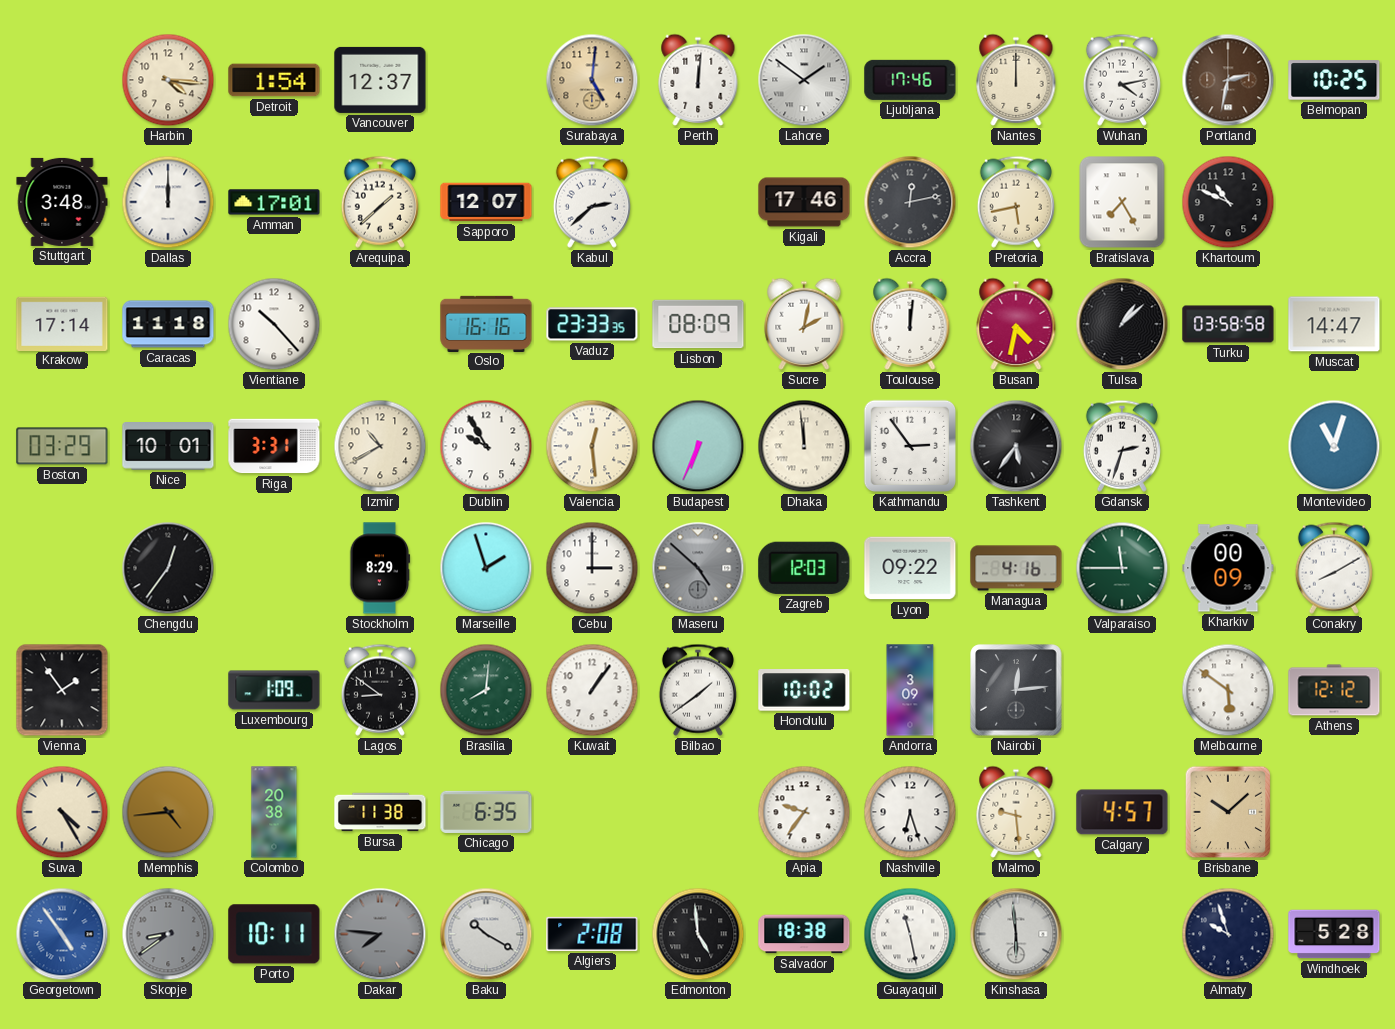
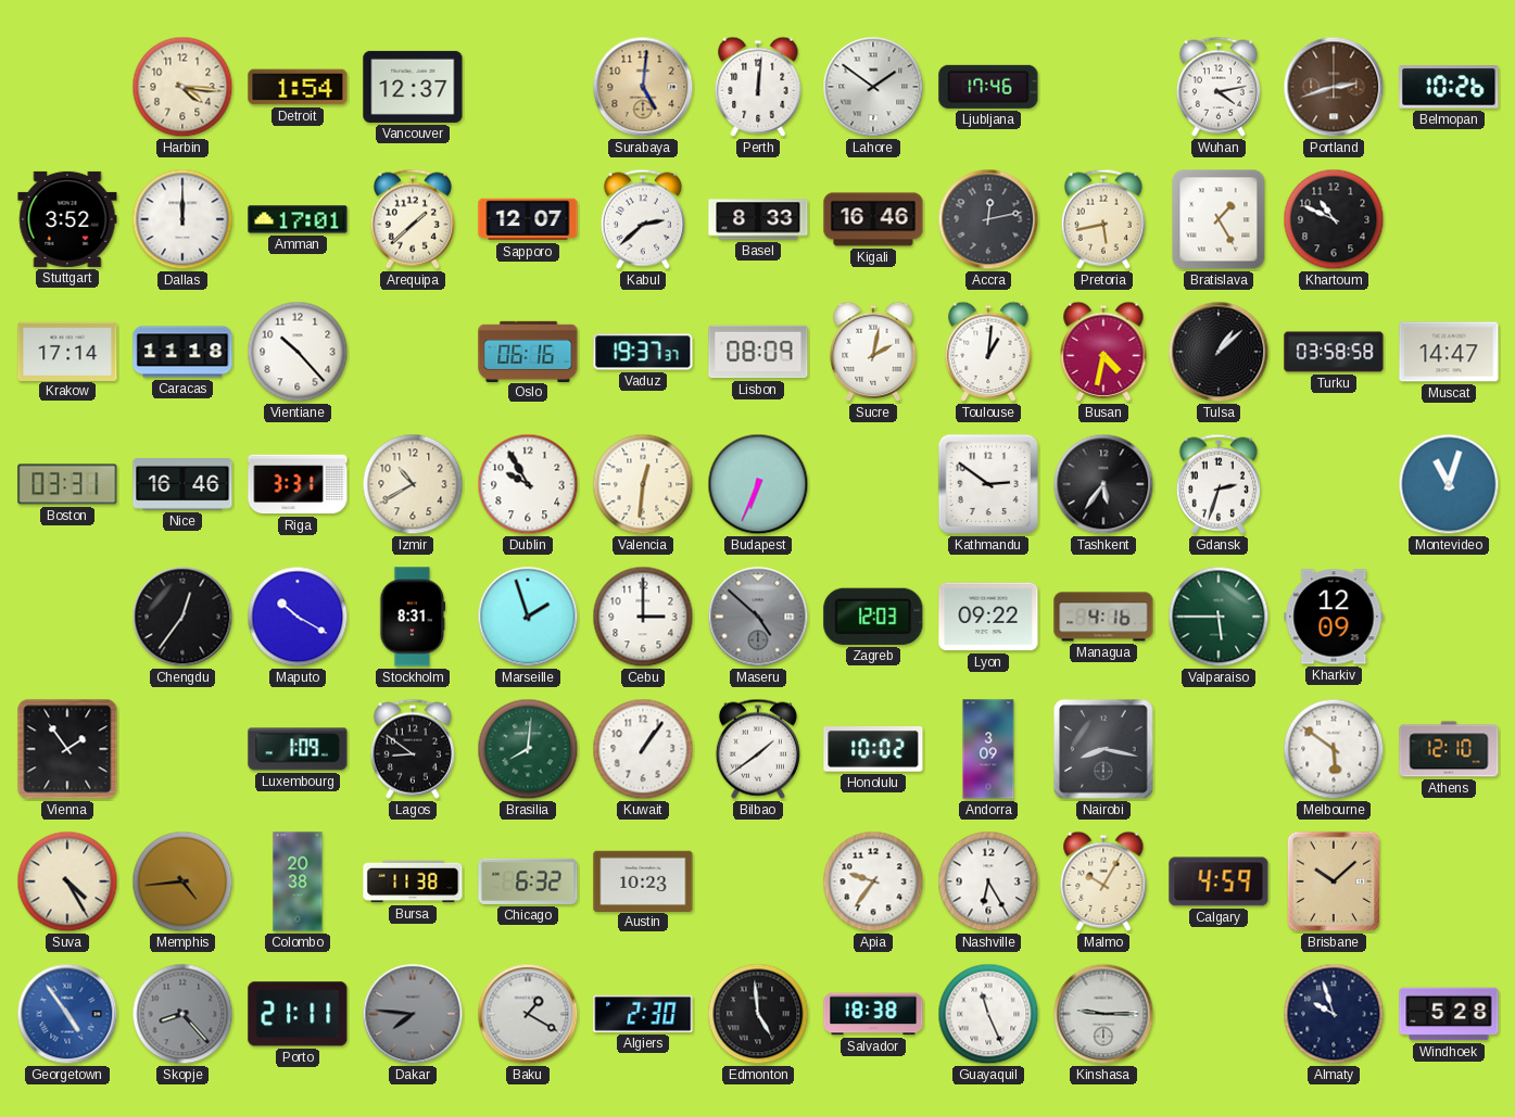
Nantes: 12:00 -> none
Portland: 2:32 -> 2:42
Belmopan: 10:25 -> 10:26
Stuttgart: 3:48 -> 3:52
Basel: none -> 8:33
Kigali: 17:46 -> 16:46
Bratislava: 7:25 -> 1:25
Oslo: 16:16 -> 06:16
Vaduz: 23:33 -> 19:37
Toulouse: 12:01 -> 1:01
Boston: 03:29 -> 03:31
Nice: 10:01 -> 16:46
Valencia: 12:29 -> 12:31
Dhaka: 11:59 -> none
Kathmandu: 2:54 -> 2:51
Maputo: none -> 10:20
Stockholm: 8:29 -> 8:31
Valparaiso: 11:45 -> 5:45
Kharkiv: 00:09 -> 12:09
Conakry: 8:10 -> none
Nairobi: 12:14 -> 8:17
Athens: 12:12 -> 12:10
Chicago: 6:35 -> 6:32
Austin: none -> 10:23
Nashville: 6:27 -> 6:25
Malmo: 9:29 -> 10:05
Calgary: 4:57 -> 4:59
Skopje: 8:39 -> 8:23
Porto: 10:11 -> 21:11
Baku: 10:20 -> 1:20
Algiers: 2:08 -> 2:30
Guayaquil: 11:28 -> 11:26
Kinshasa: 5:59 -> 9:15
